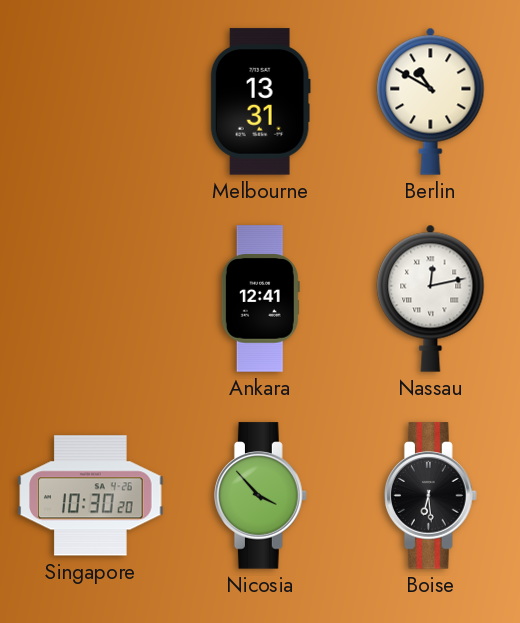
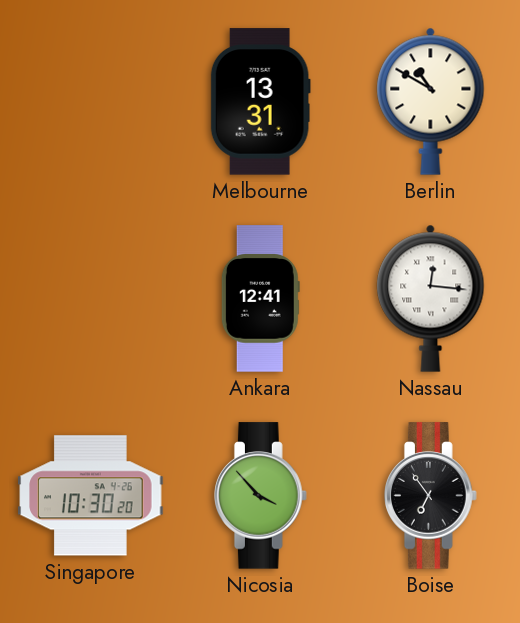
Nassau: 12:13 -> 12:16
Boise: 6:29 -> 6:54
